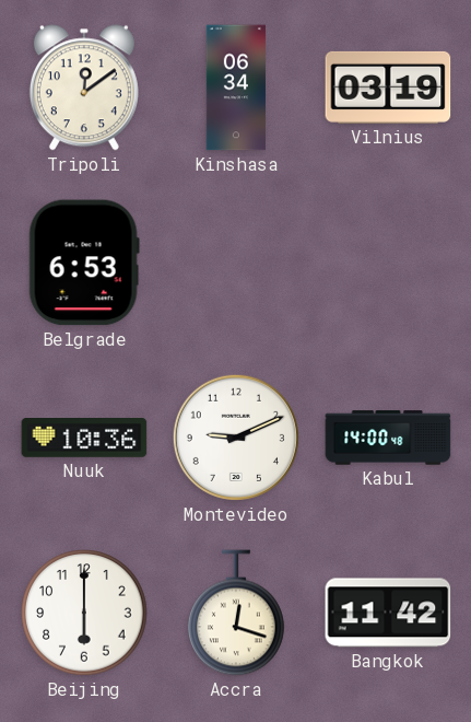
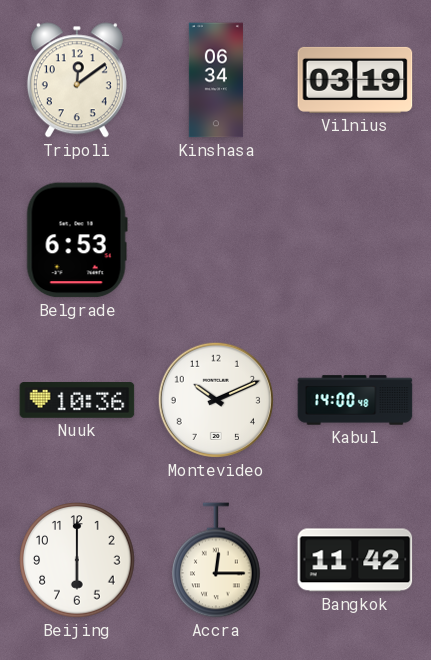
Montevideo: 9:11 -> 10:11
Accra: 12:18 -> 12:15
